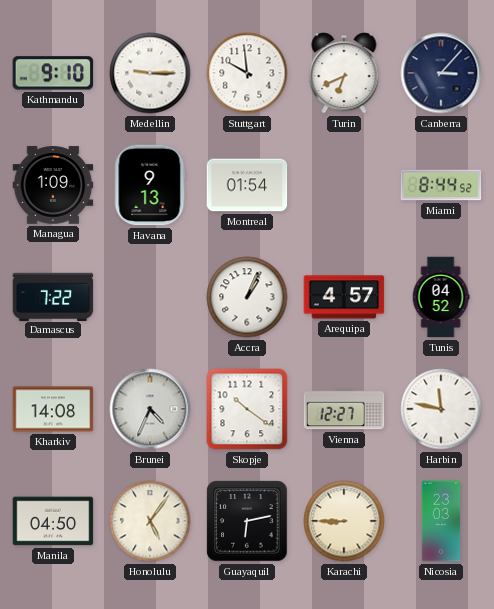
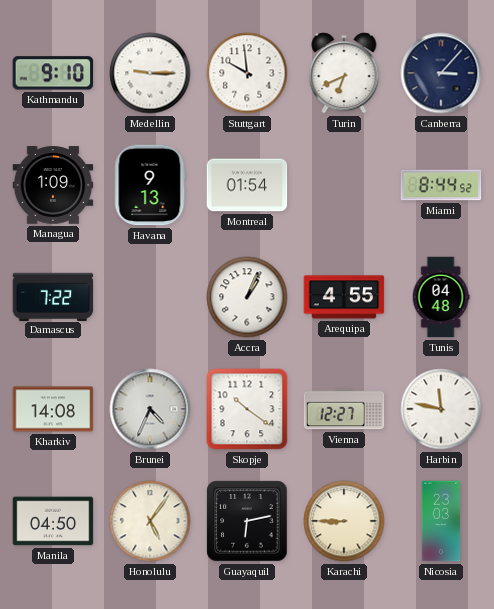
Arequipa: 4:57 -> 4:55
Tunis: 04:52 -> 04:48
